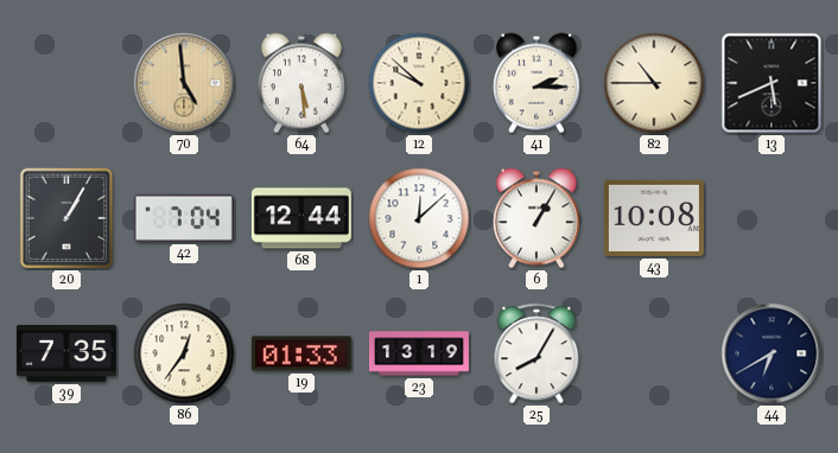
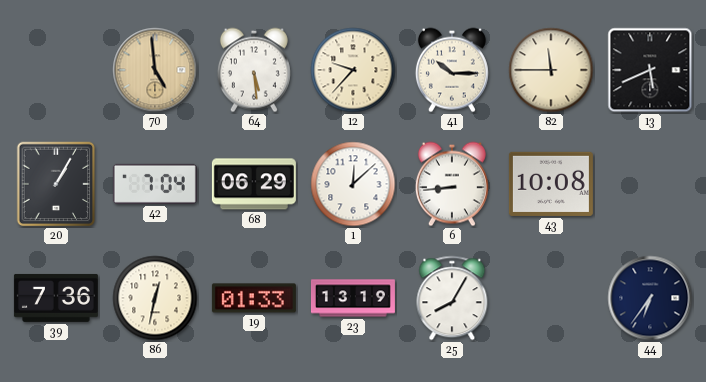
12: 9:52 -> 9:37
41: 2:15 -> 10:15
82: 10:45 -> 11:45
68: 12:44 -> 06:29
6: 1:05 -> 8:44
39: 7:35 -> 7:36
86: 12:36 -> 12:32
44: 6:40 -> 6:36
